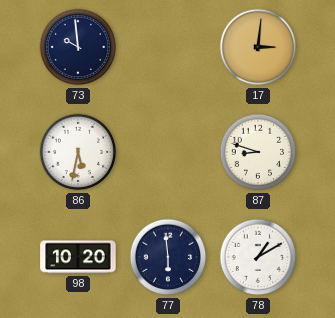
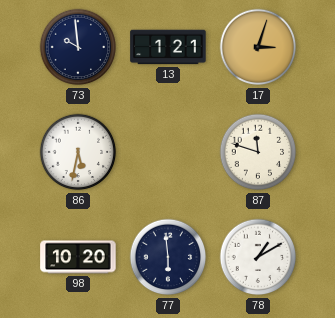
13: none -> 1:21
17: 3:01 -> 3:03
87: 8:48 -> 11:48
